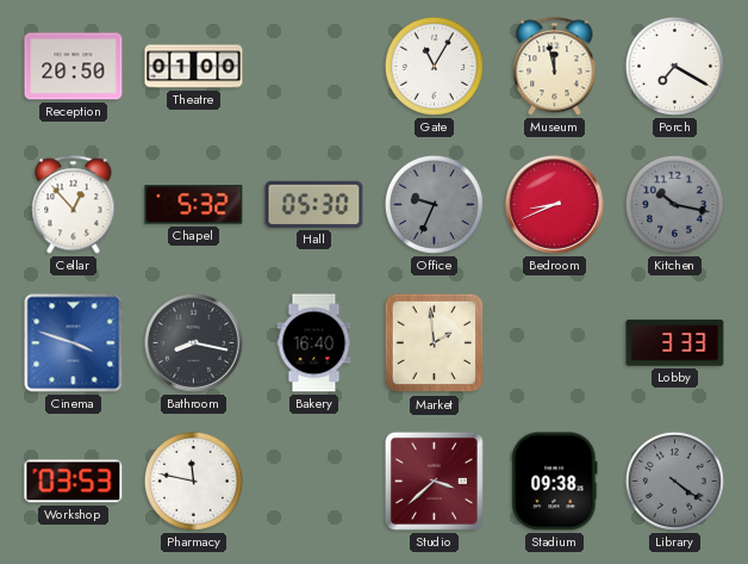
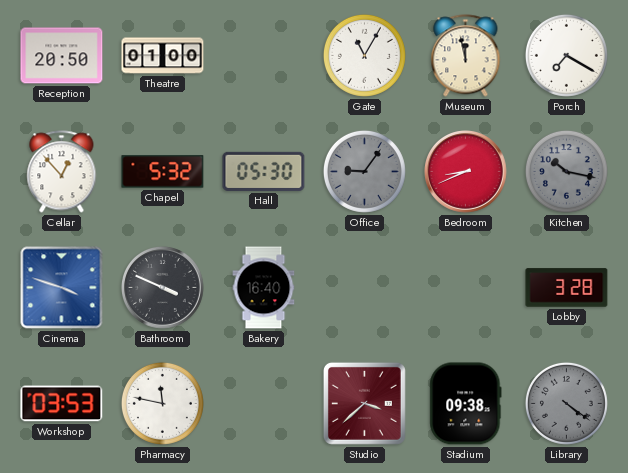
Office: 9:34 -> 9:06
Bathroom: 8:17 -> 3:49
Market: 1:59 -> none
Lobby: 3:33 -> 3:28
